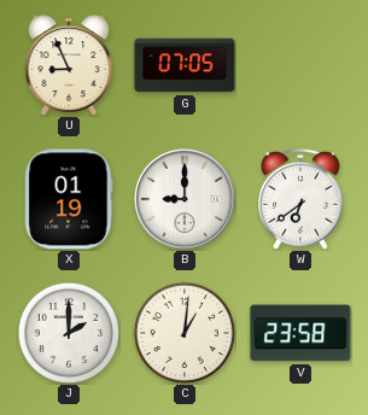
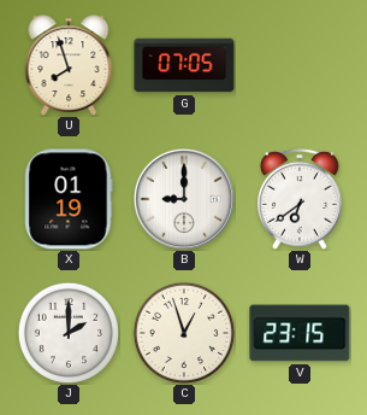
U: 8:56 -> 7:57
C: 1:01 -> 12:57
V: 23:58 -> 23:15
